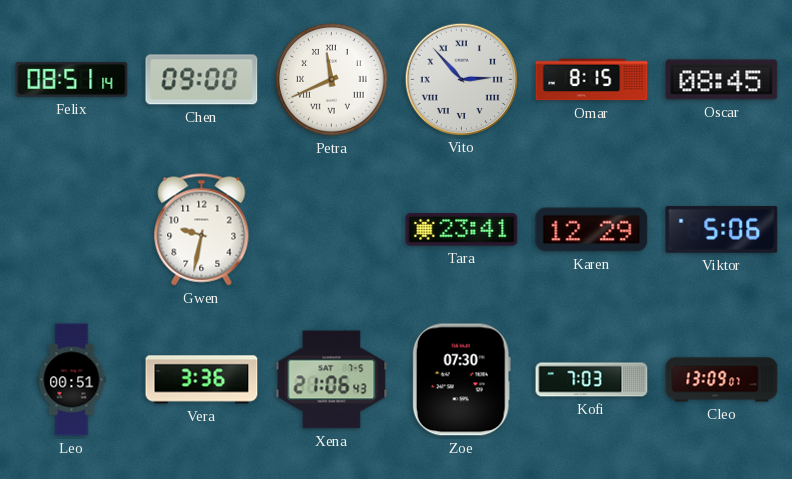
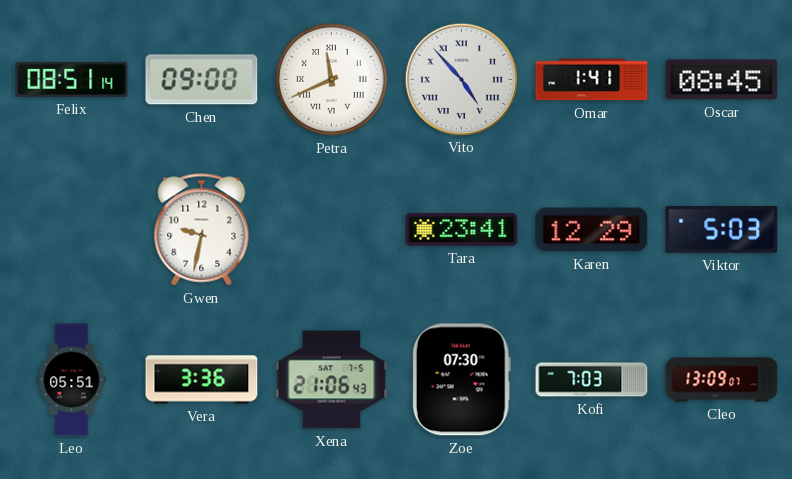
Vito: 2:53 -> 4:53
Omar: 8:15 -> 1:41
Viktor: 5:06 -> 5:03
Leo: 00:51 -> 05:51
